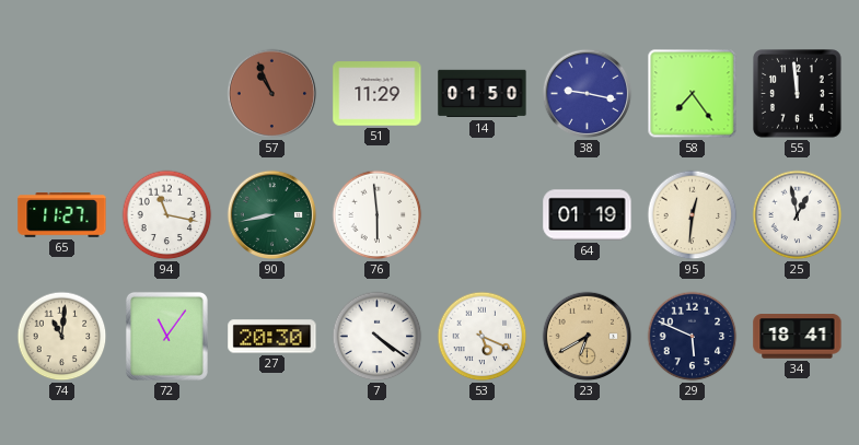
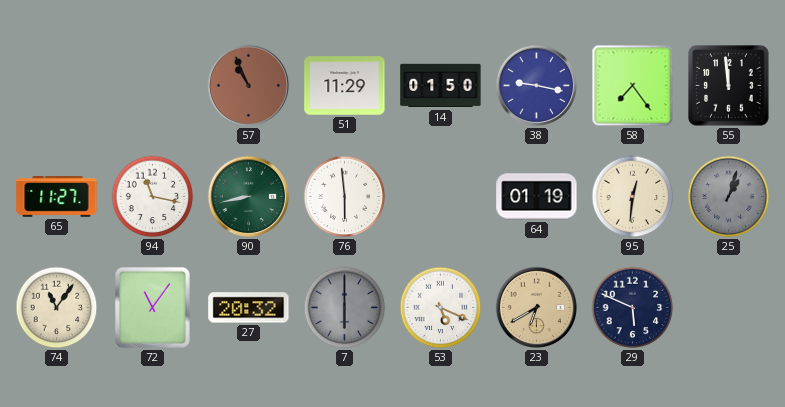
25: 12:58 -> 1:03
25 dial: white -> grey
74: 11:01 -> 11:06
27: 20:30 -> 20:32
7: 4:21 -> 6:00
7 dial: white -> grey
34: 18:41 -> none
